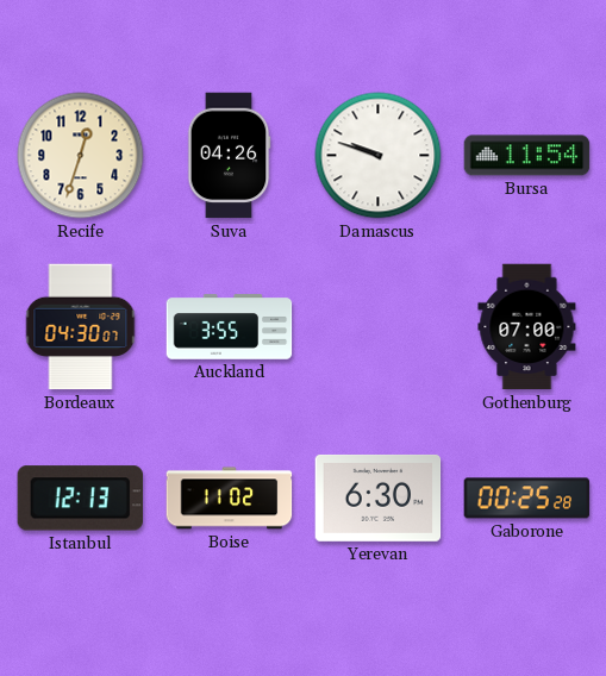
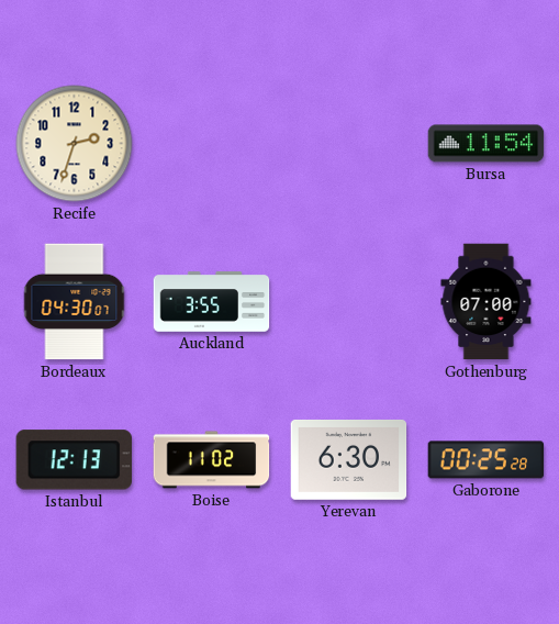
Recife: 12:33 -> 2:33
Suva: 04:26 -> none
Damascus: 9:48 -> none
